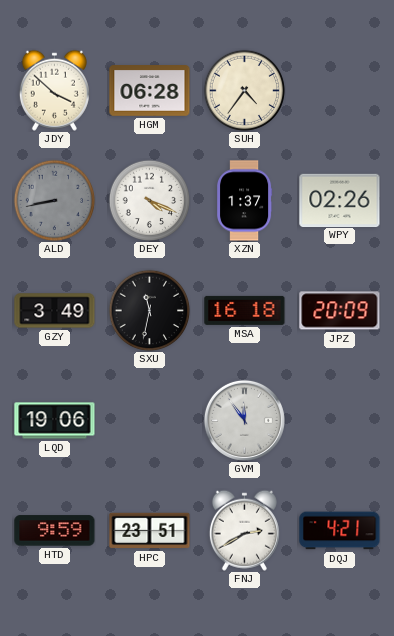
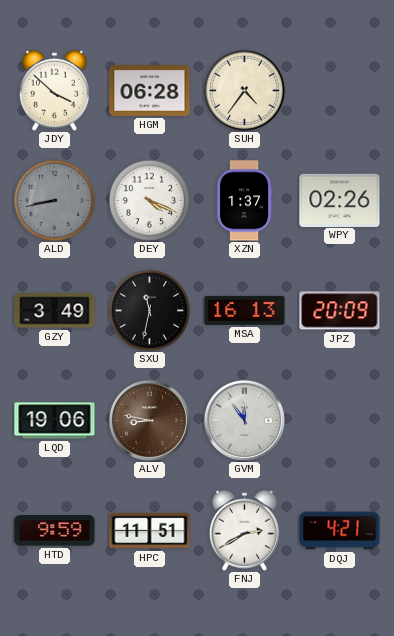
MSA: 16:18 -> 16:13
ALV: none -> 8:47
HPC: 23:51 -> 11:51
